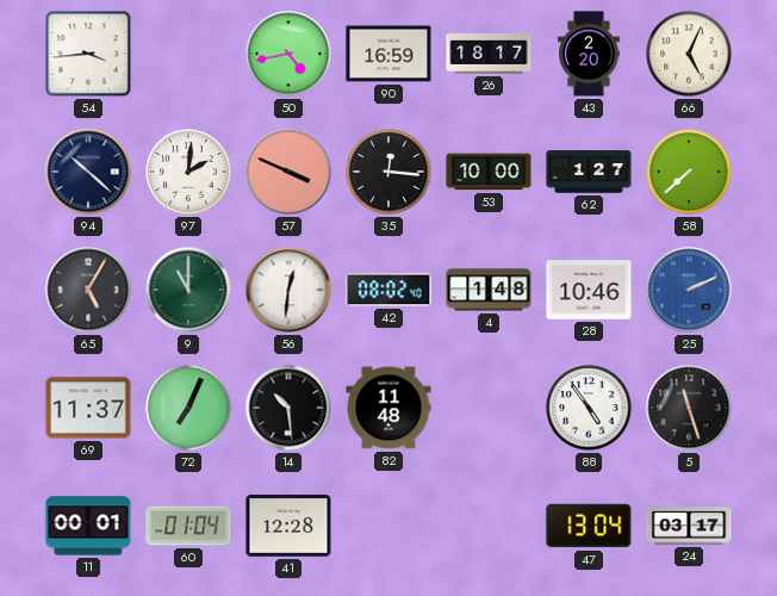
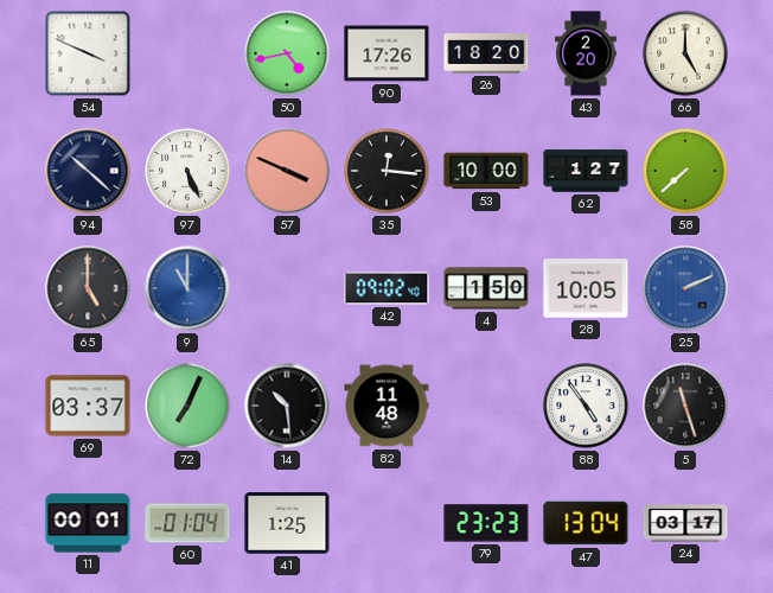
54: 3:44 -> 3:49
90: 16:59 -> 17:26
26: 18:17 -> 18:20
66: 5:04 -> 5:00
97: 2:01 -> 5:26
65: 5:05 -> 5:00
9 dial: green -> blue
56: 12:31 -> none
42: 08:02 -> 09:02
4: 1:48 -> 1:50
28: 10:46 -> 10:05
69: 11:37 -> 03:37
41: 12:28 -> 1:25
79: none -> 23:23
